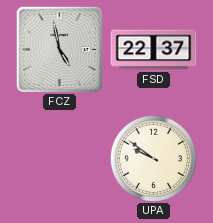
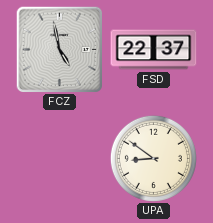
UPA: 9:51 -> 8:51
